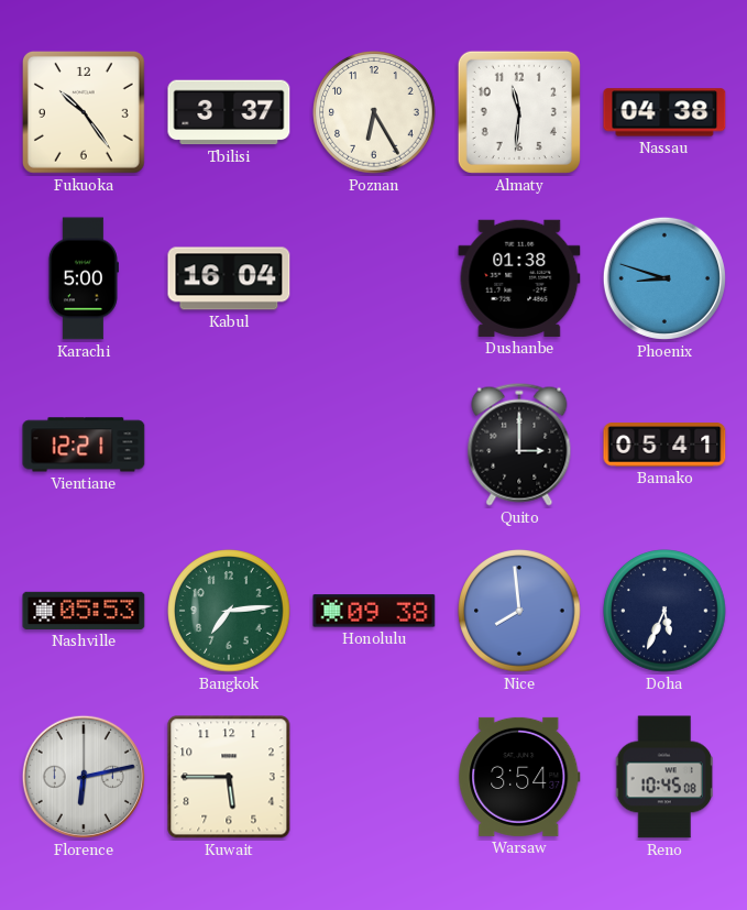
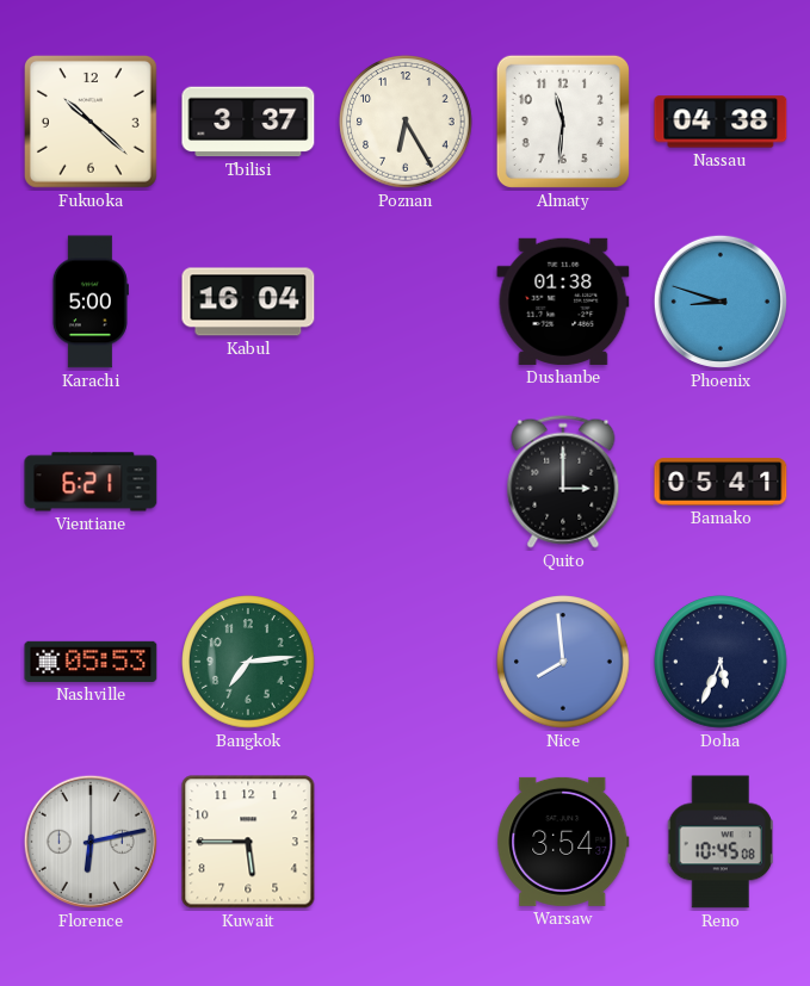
Fukuoka: 10:24 -> 10:22
Vientiane: 12:21 -> 6:21
Honolulu: 09:38 -> none
